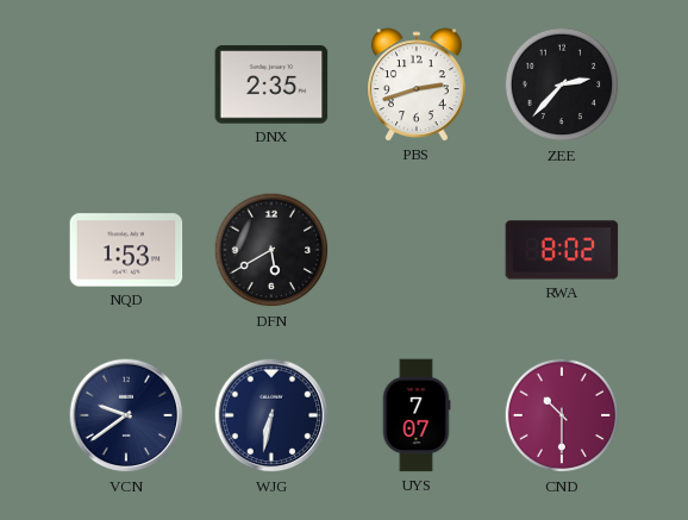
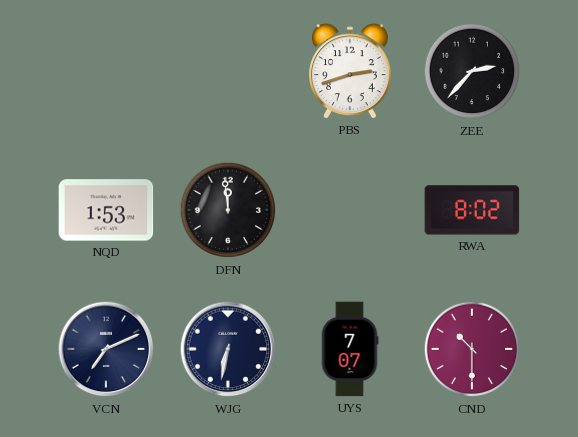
DNX: 2:35 -> none
DFN: 5:40 -> 11:59
VCN: 9:39 -> 7:11
